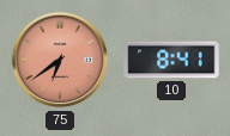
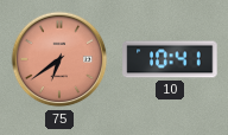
10: 8:41 -> 10:41
